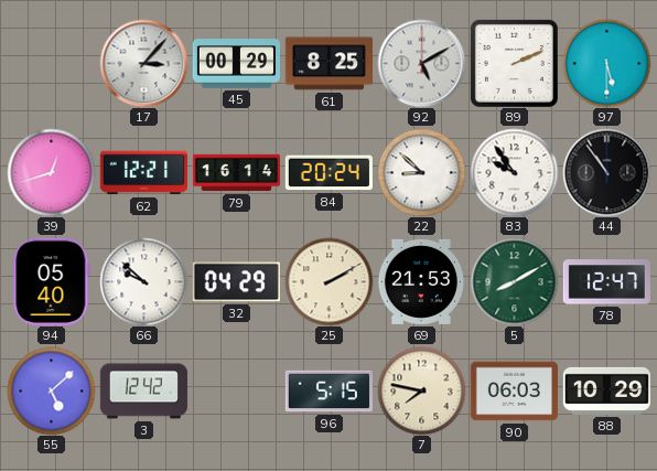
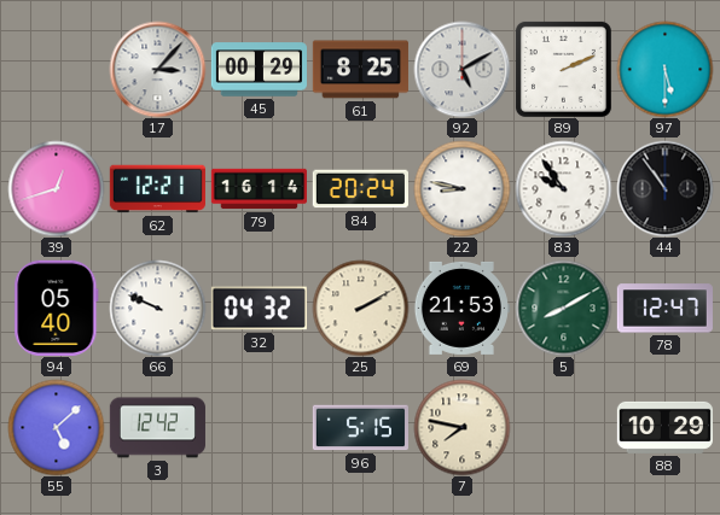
22: 8:52 -> 8:47
66: 9:52 -> 9:49
32: 04:29 -> 04:32
90: 06:03 -> none
